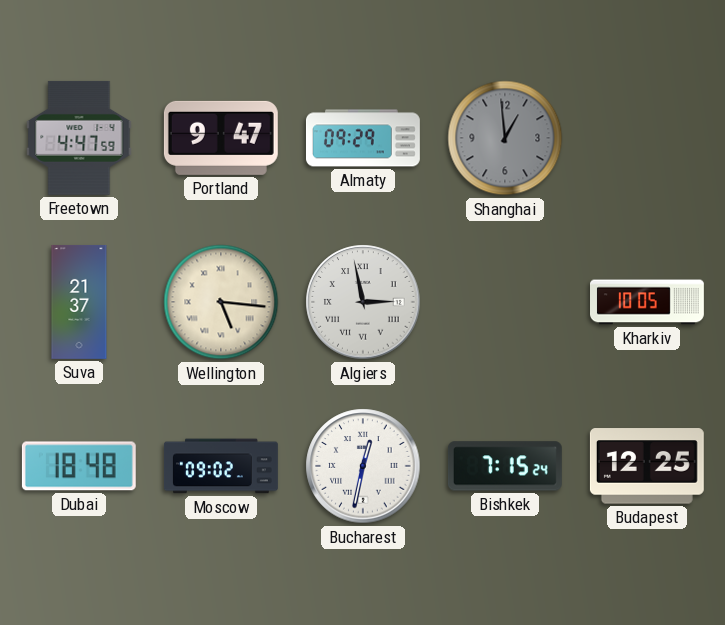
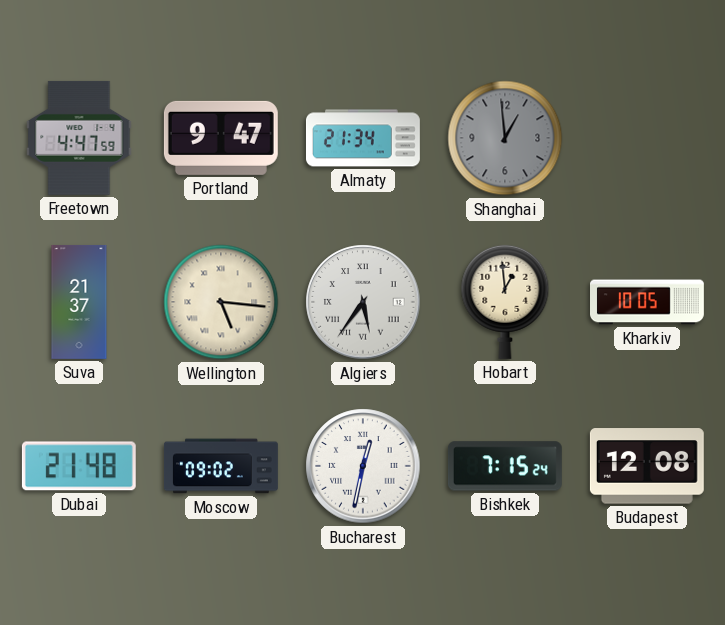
Almaty: 09:29 -> 21:34
Algiers: 2:58 -> 5:36
Hobart: none -> 12:59
Dubai: 18:48 -> 21:48
Budapest: 12:25 -> 12:08
